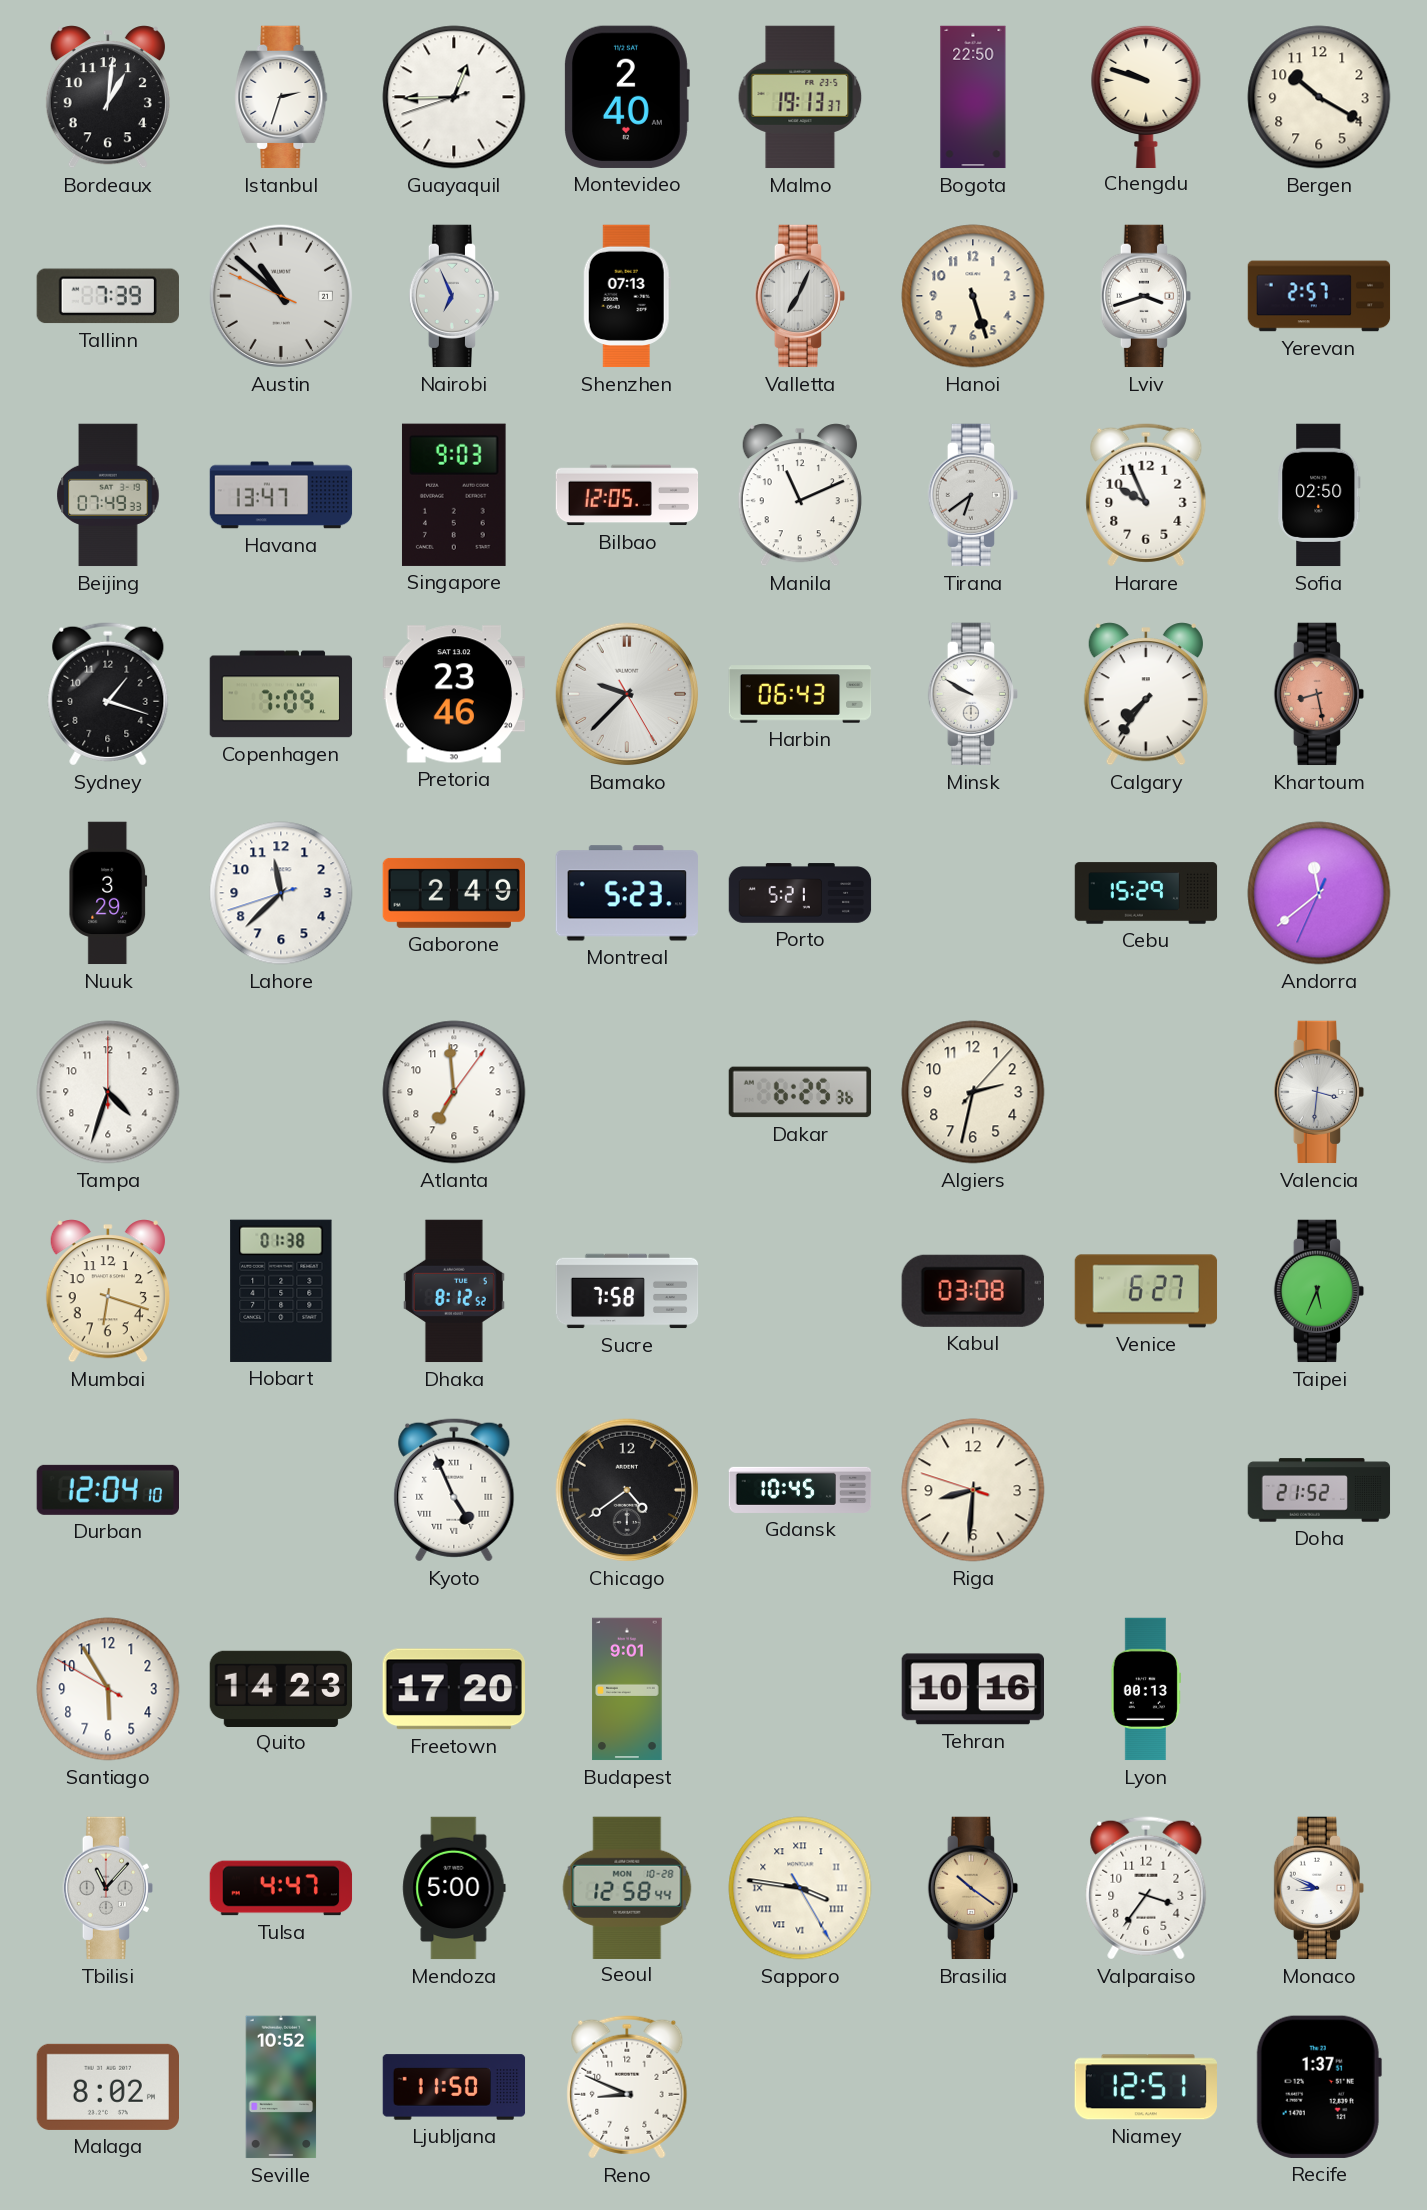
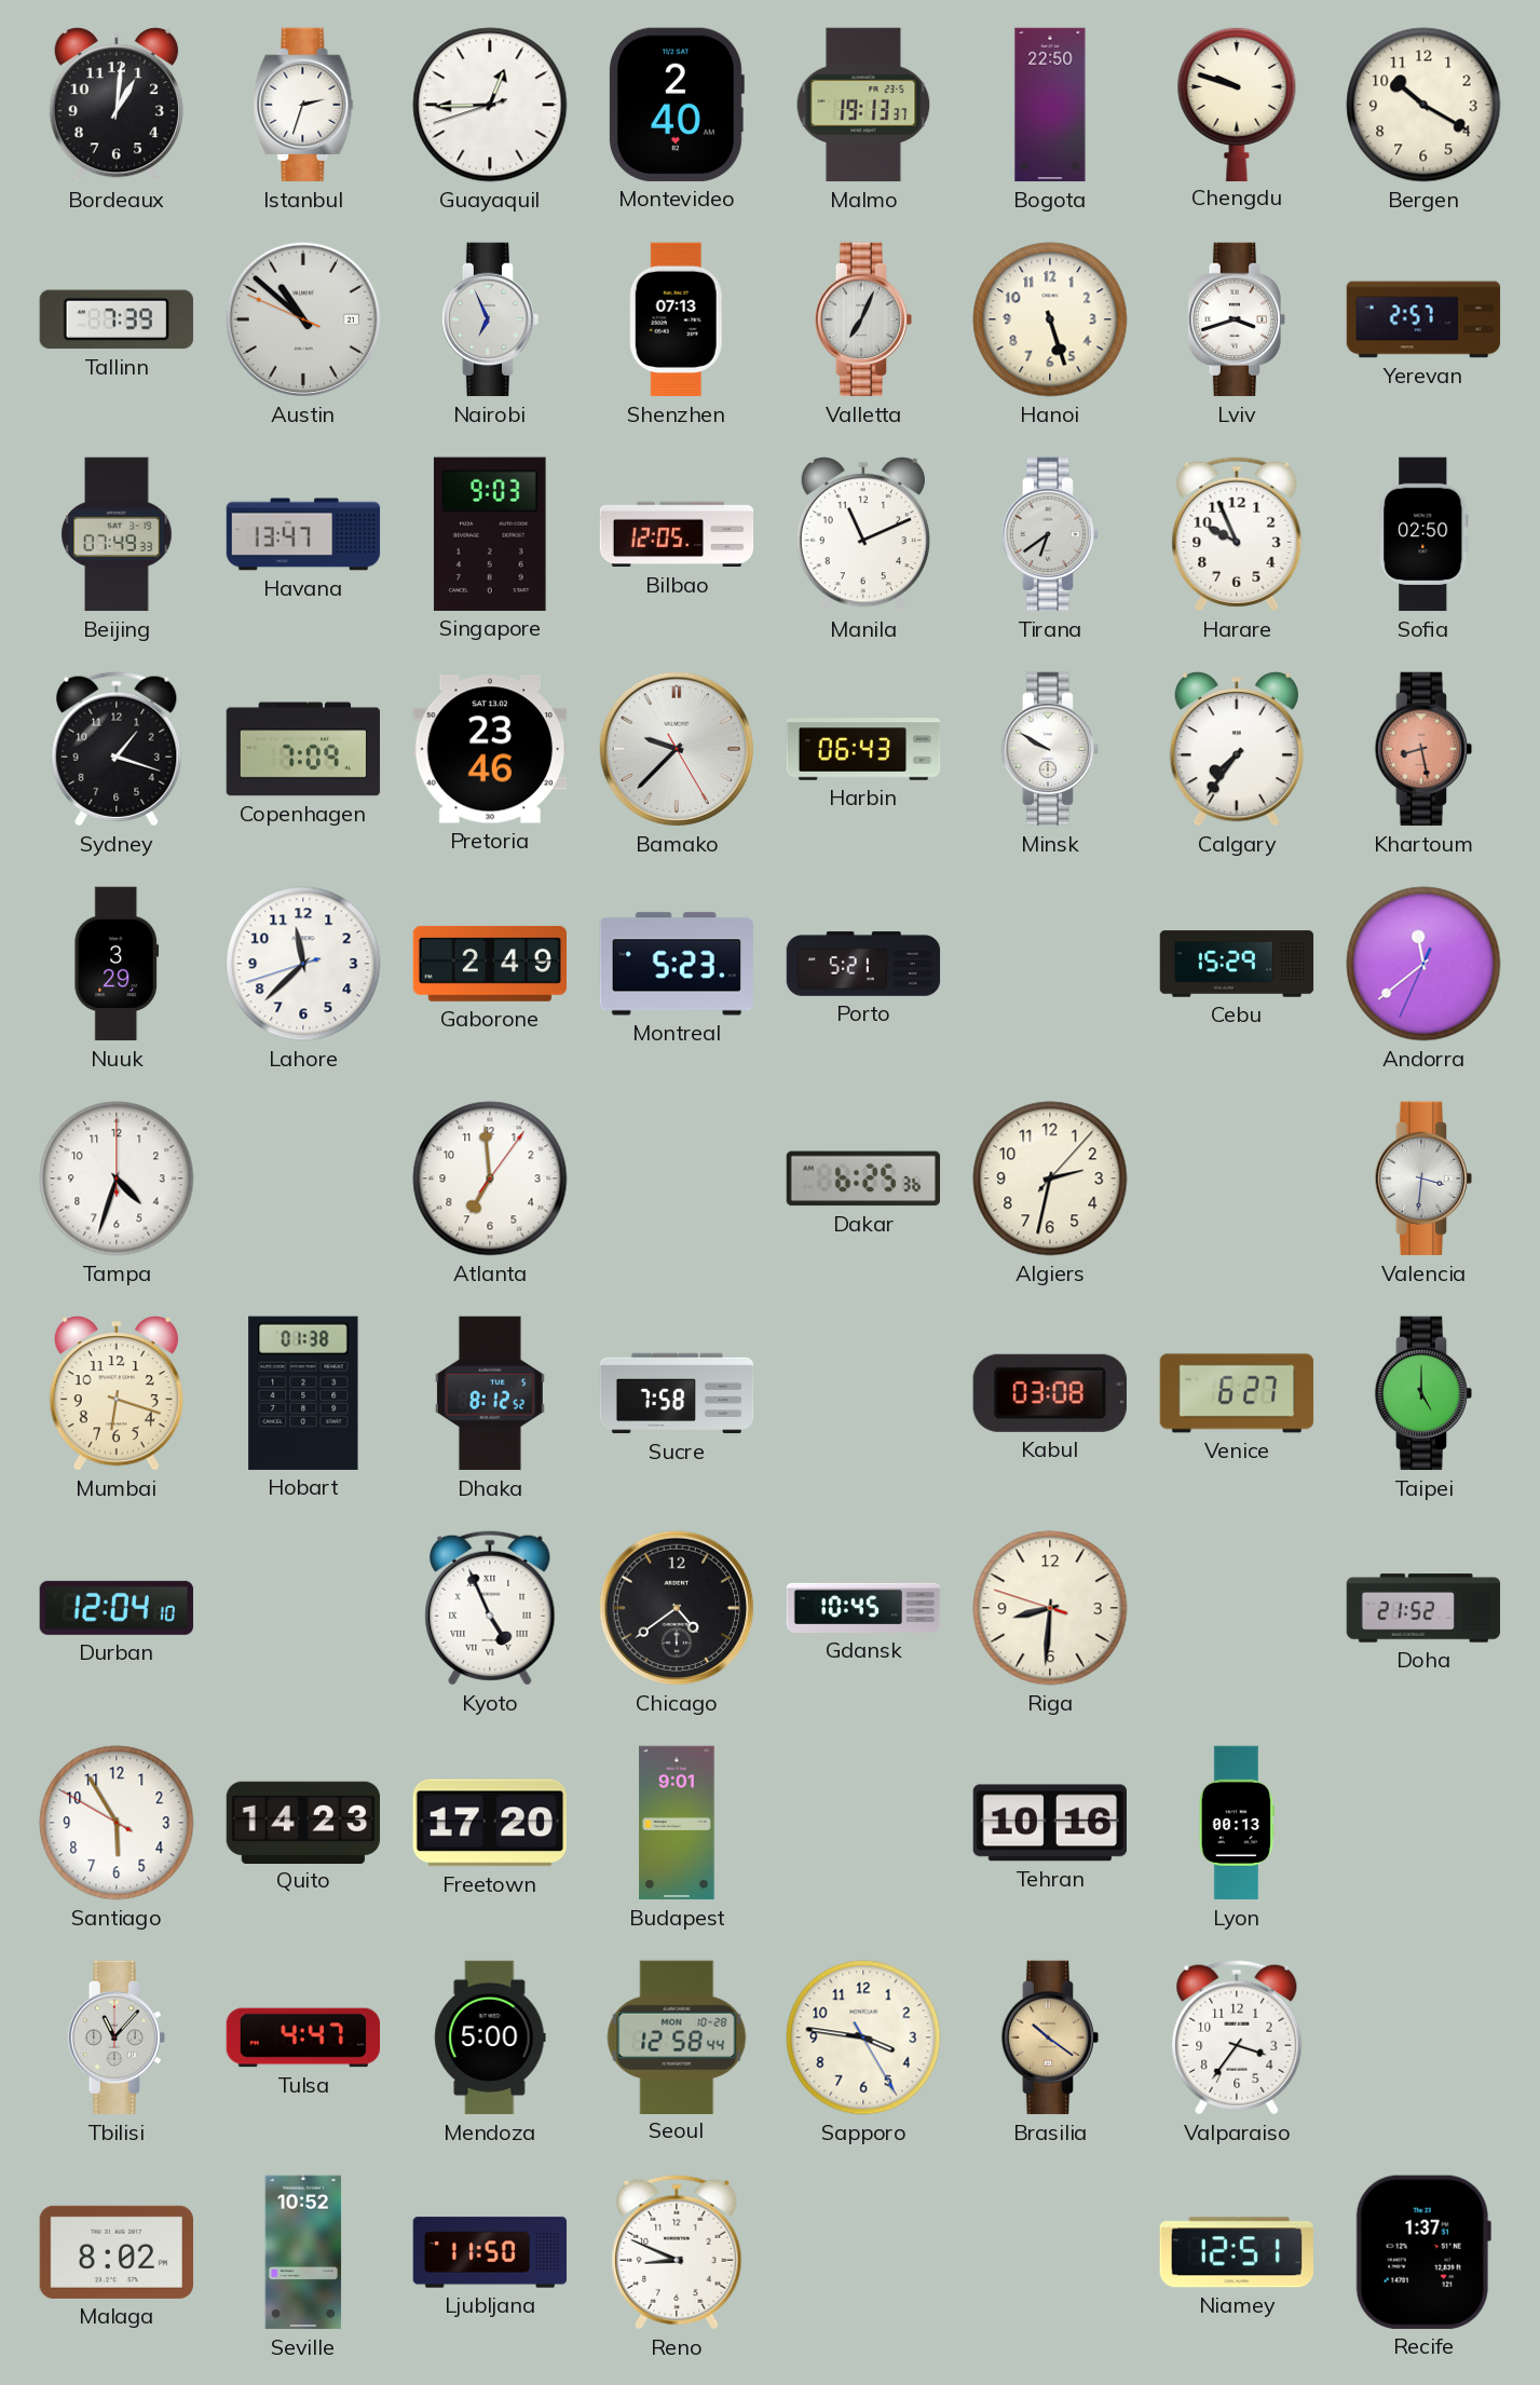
Taipei: 5:34 -> 5:00
Sapporo numerals: Roman -> Arabic
Monaco: 8:49 -> none
